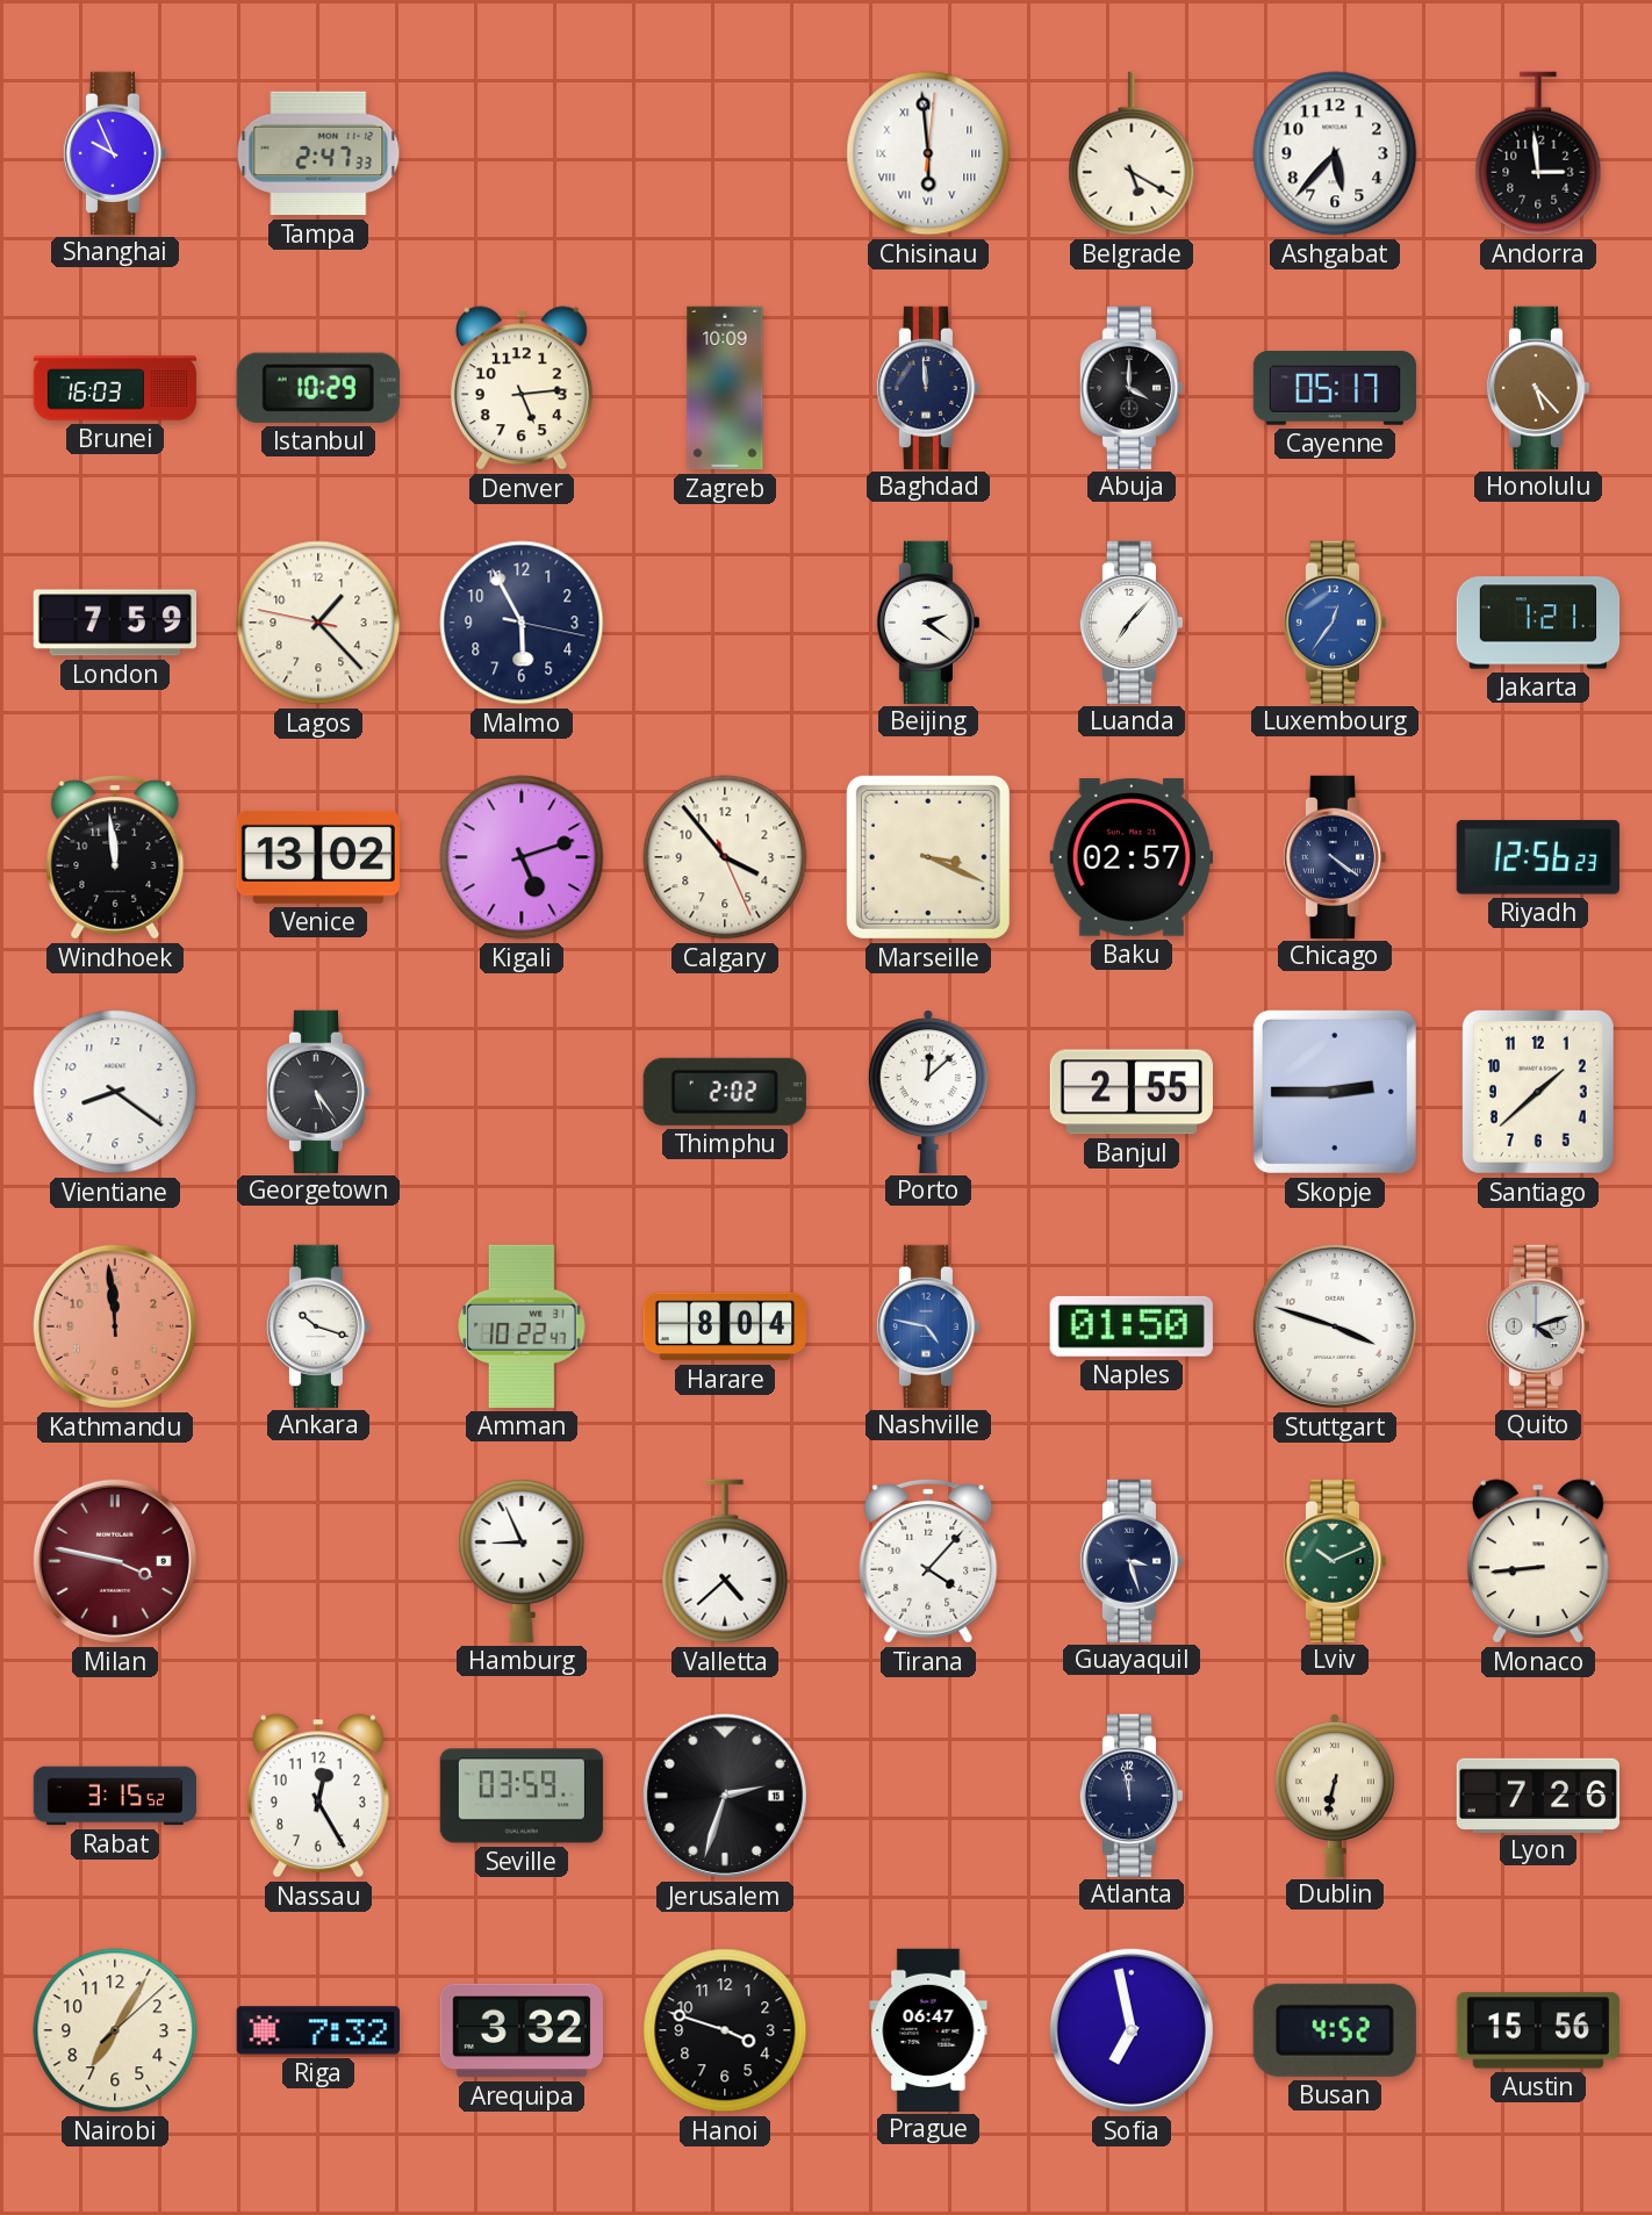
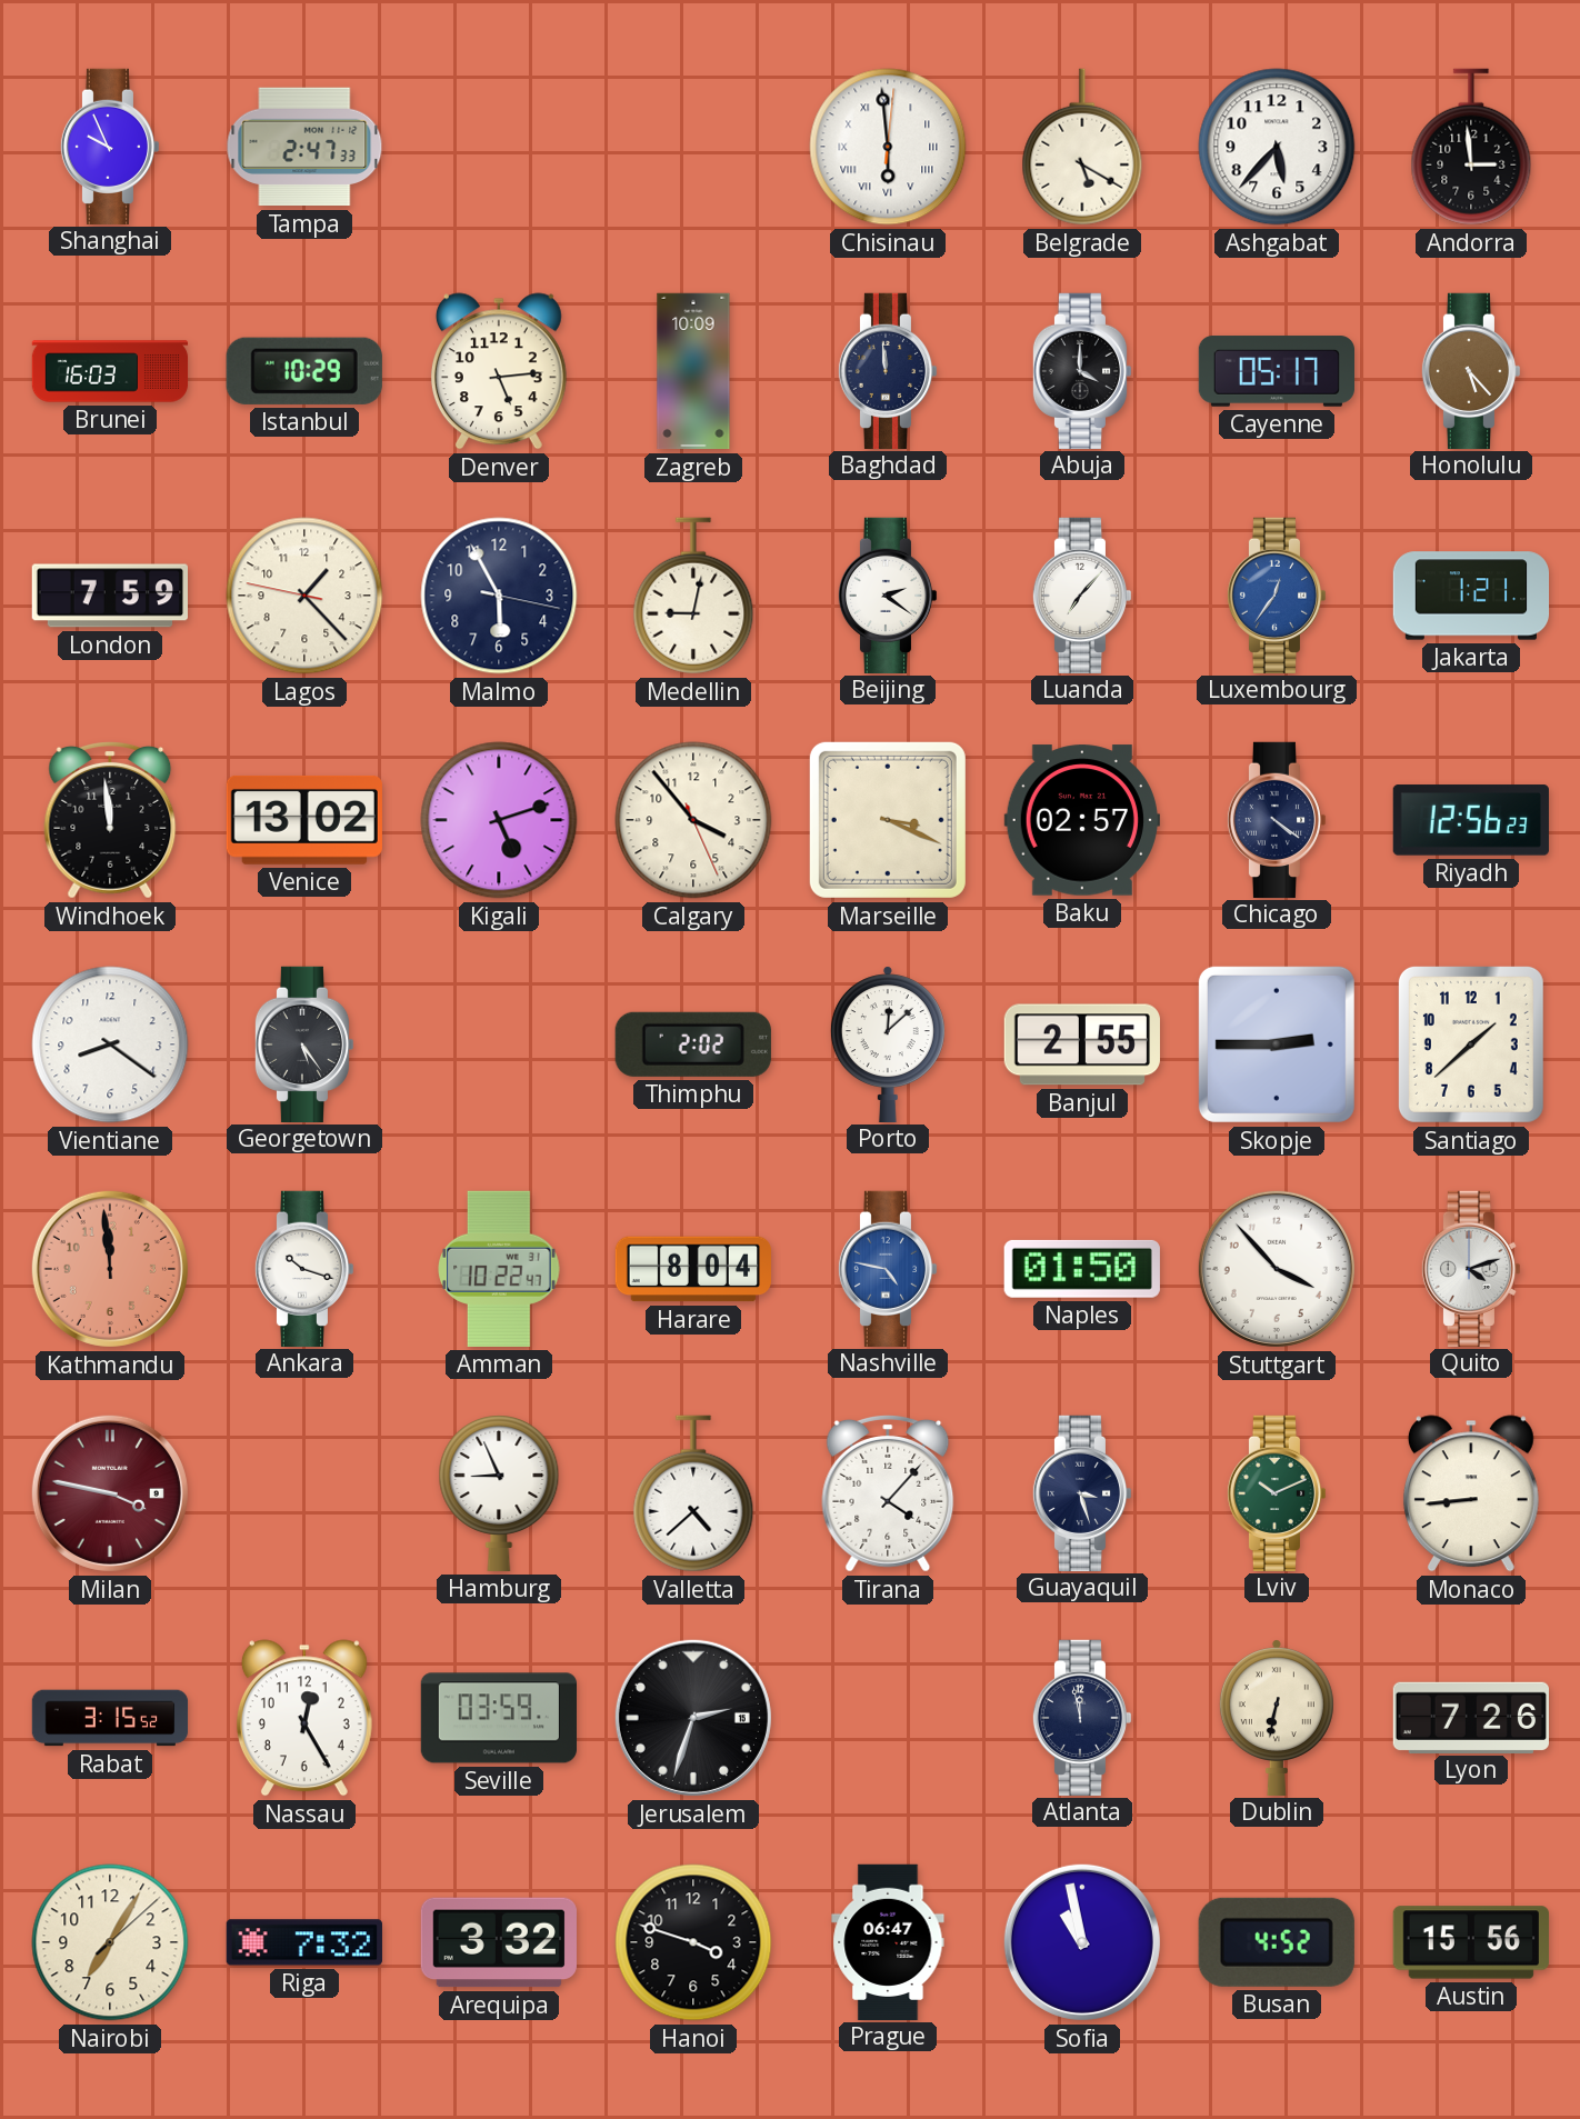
Medellin: none -> 9:02
Stuttgart: 3:48 -> 3:53
Sofia: 6:58 -> 10:58
